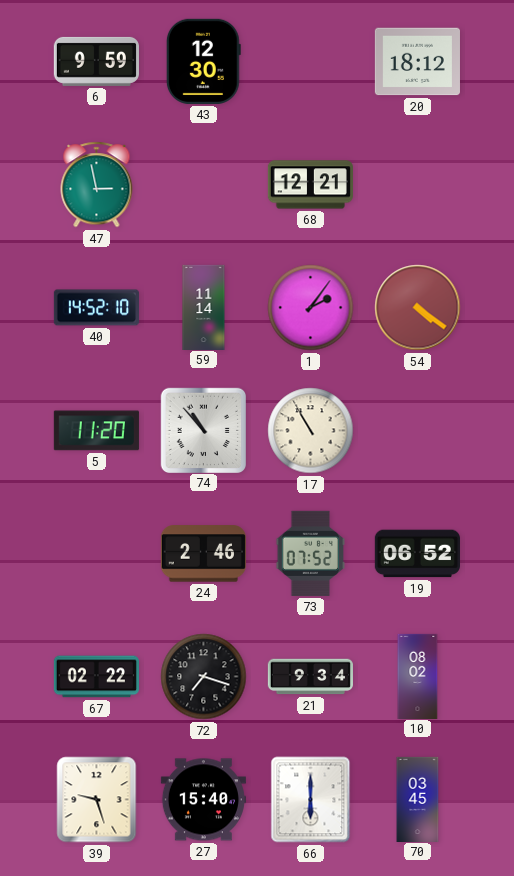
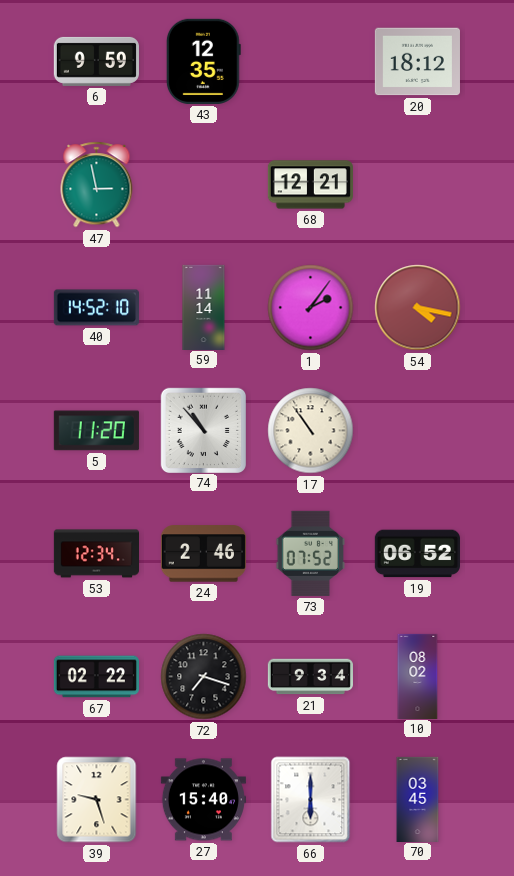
43: 12:30 -> 12:35
54: 4:21 -> 4:17
17: 10:55 -> 10:54
53: none -> 12:34
